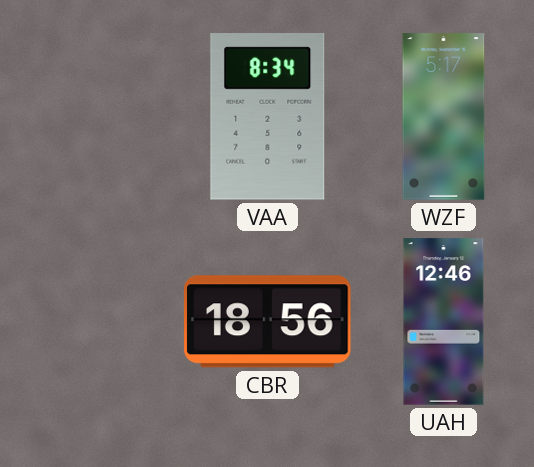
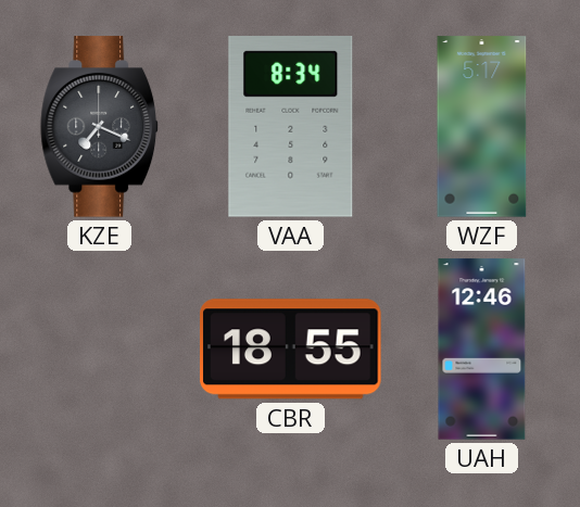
KZE: none -> 7:19
CBR: 18:56 -> 18:55
